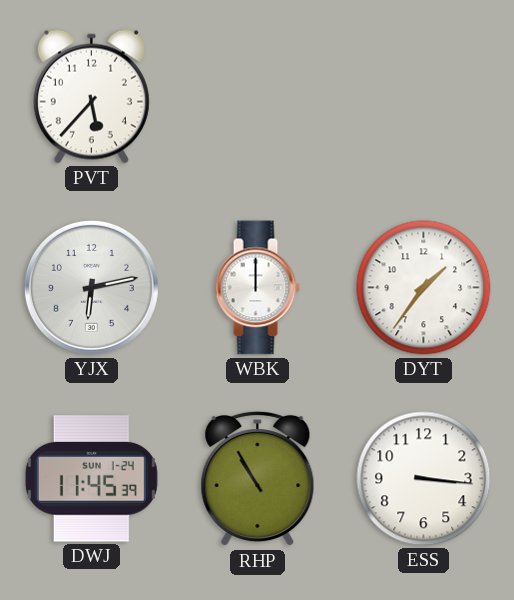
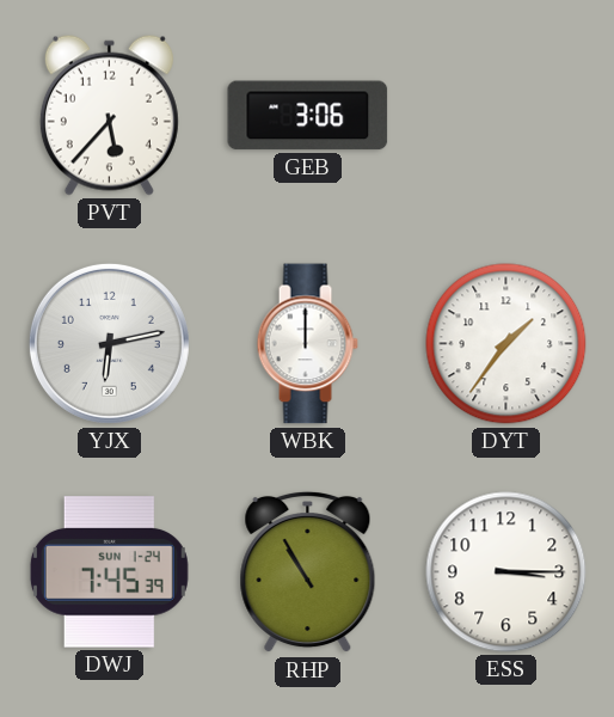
GEB: none -> 3:06
DWJ: 11:45 -> 7:45
ESS: 3:16 -> 3:15
